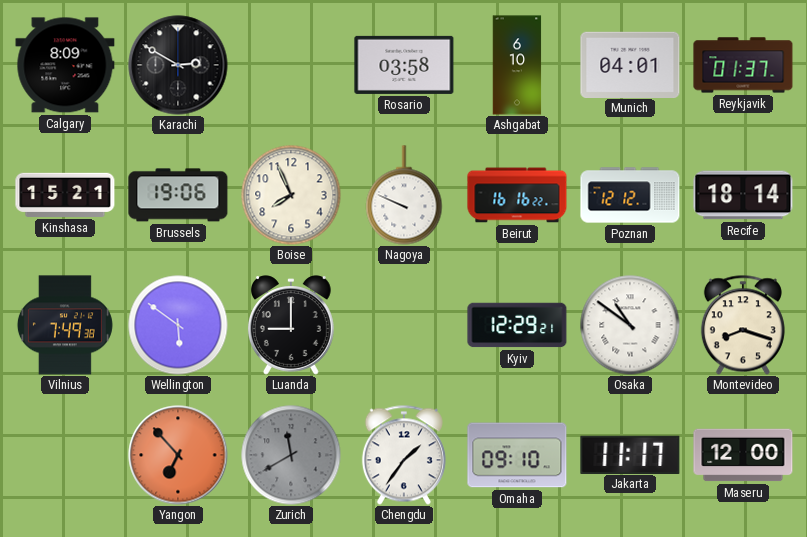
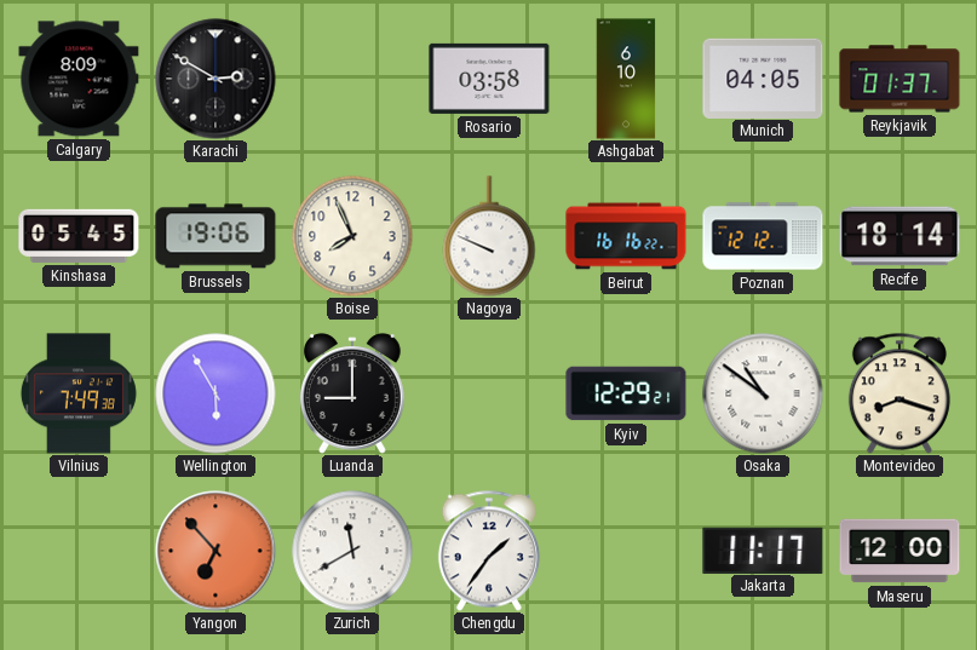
Munich: 04:01 -> 04:05
Kinshasa: 15:21 -> 05:45
Wellington: 5:51 -> 5:55
Zurich dial: grey -> white
Omaha: 09:10 -> none
